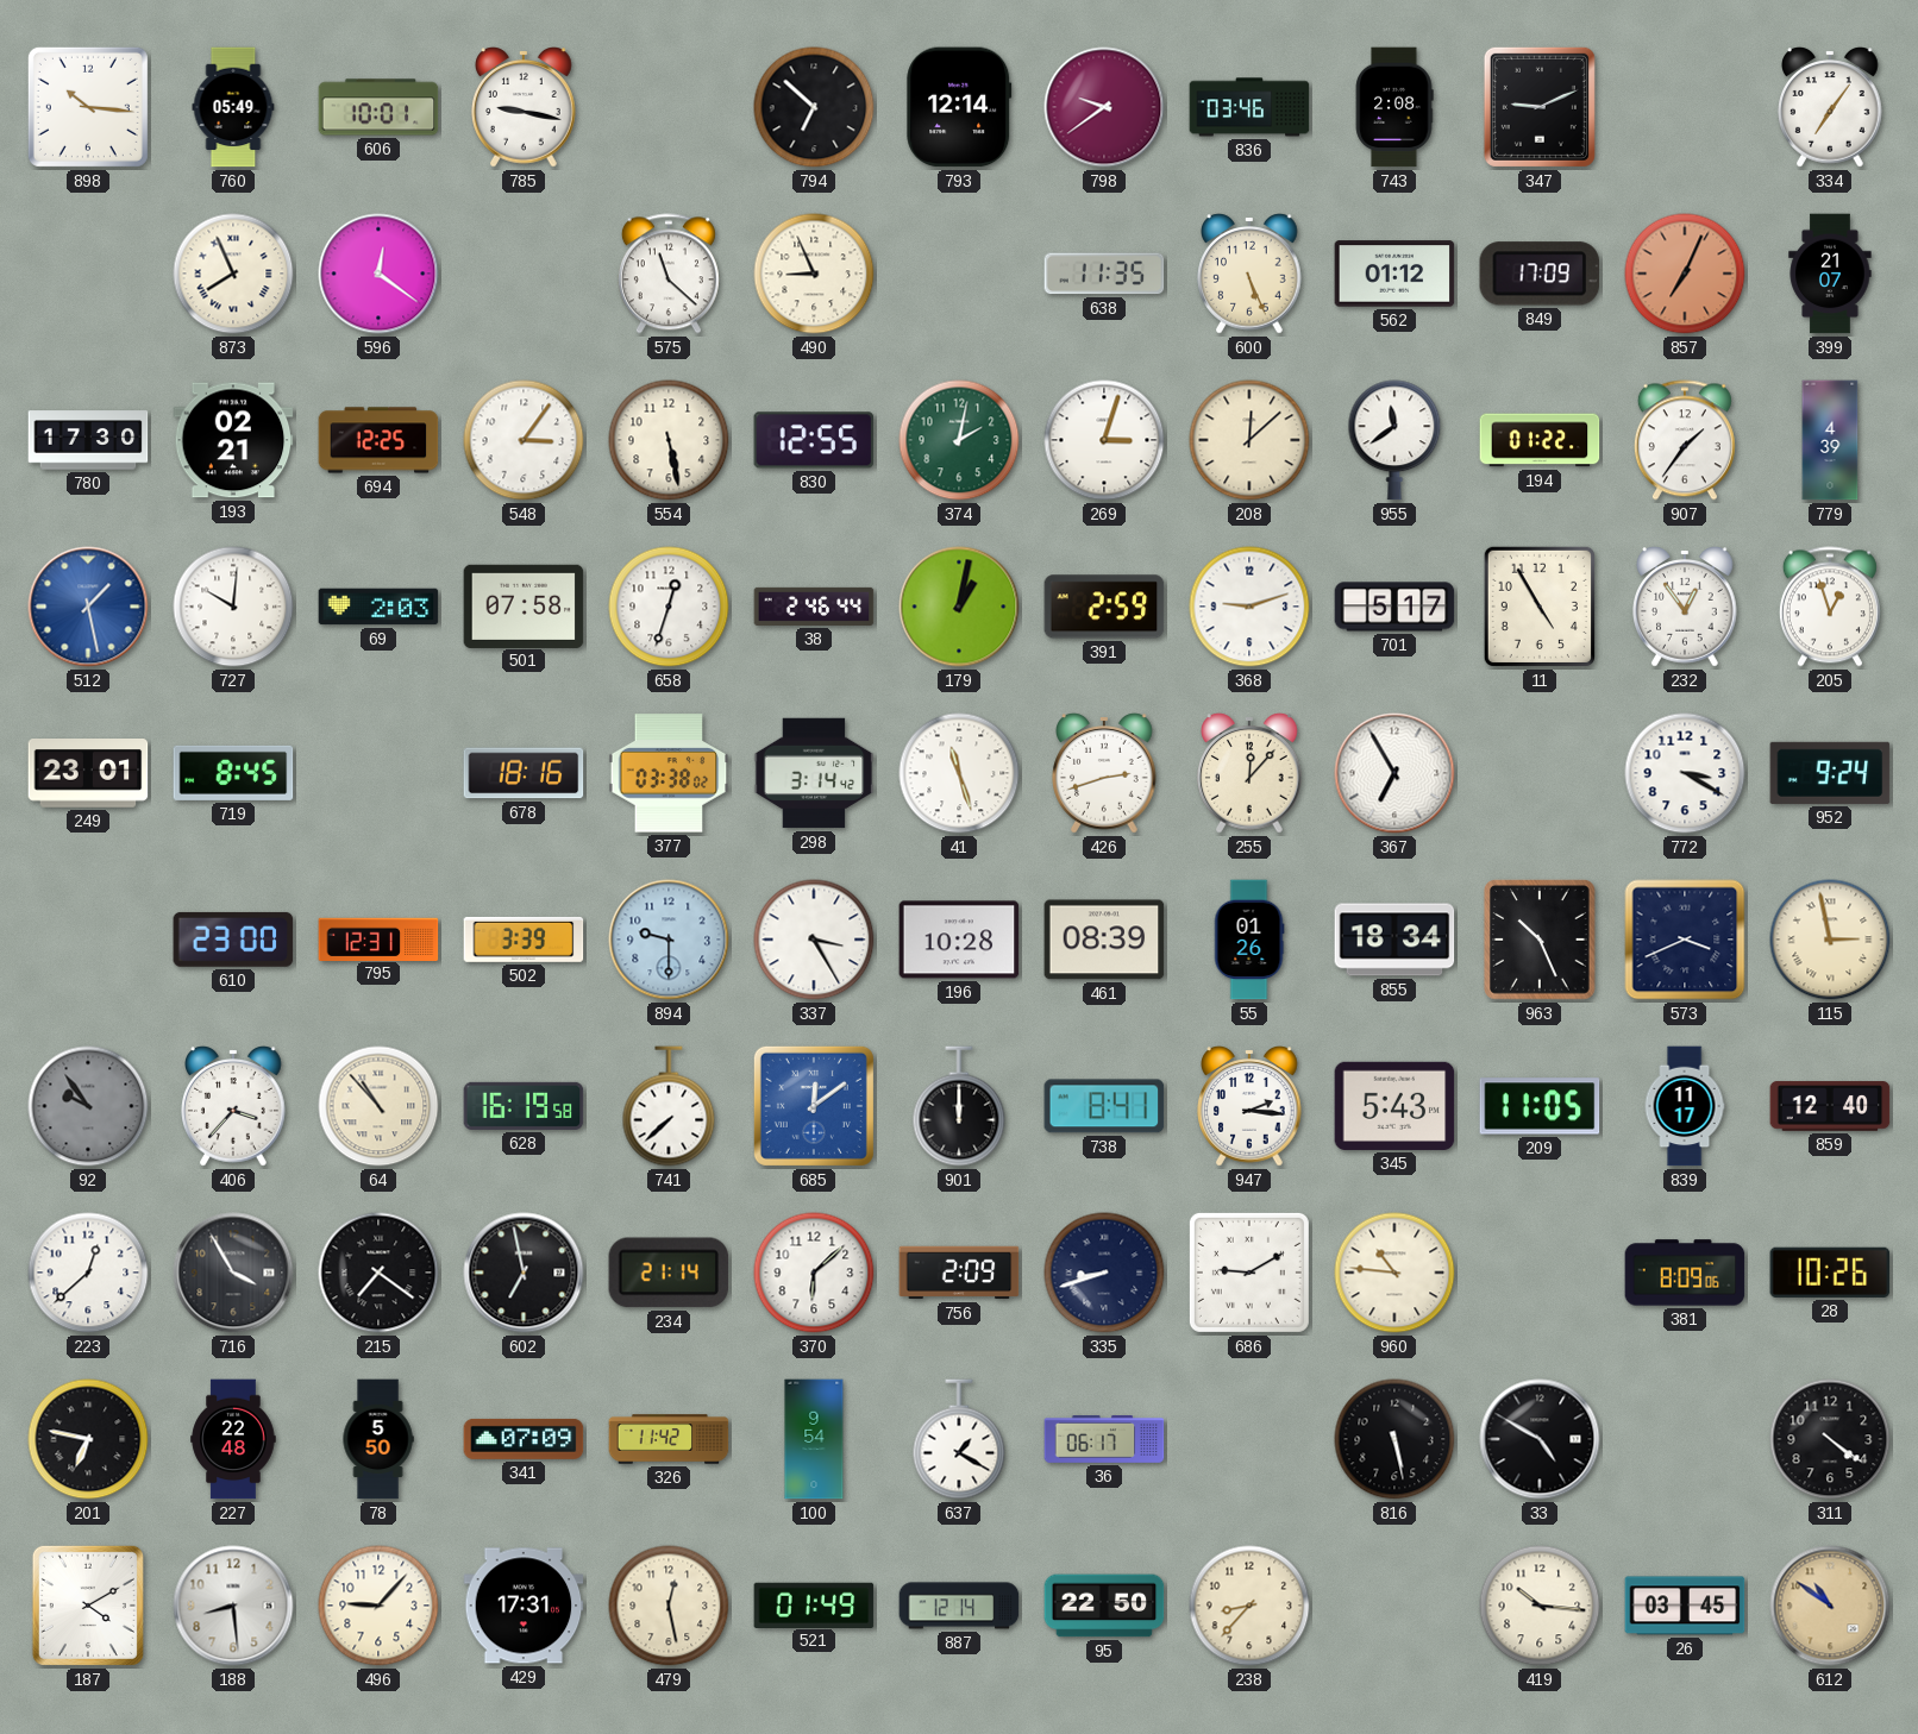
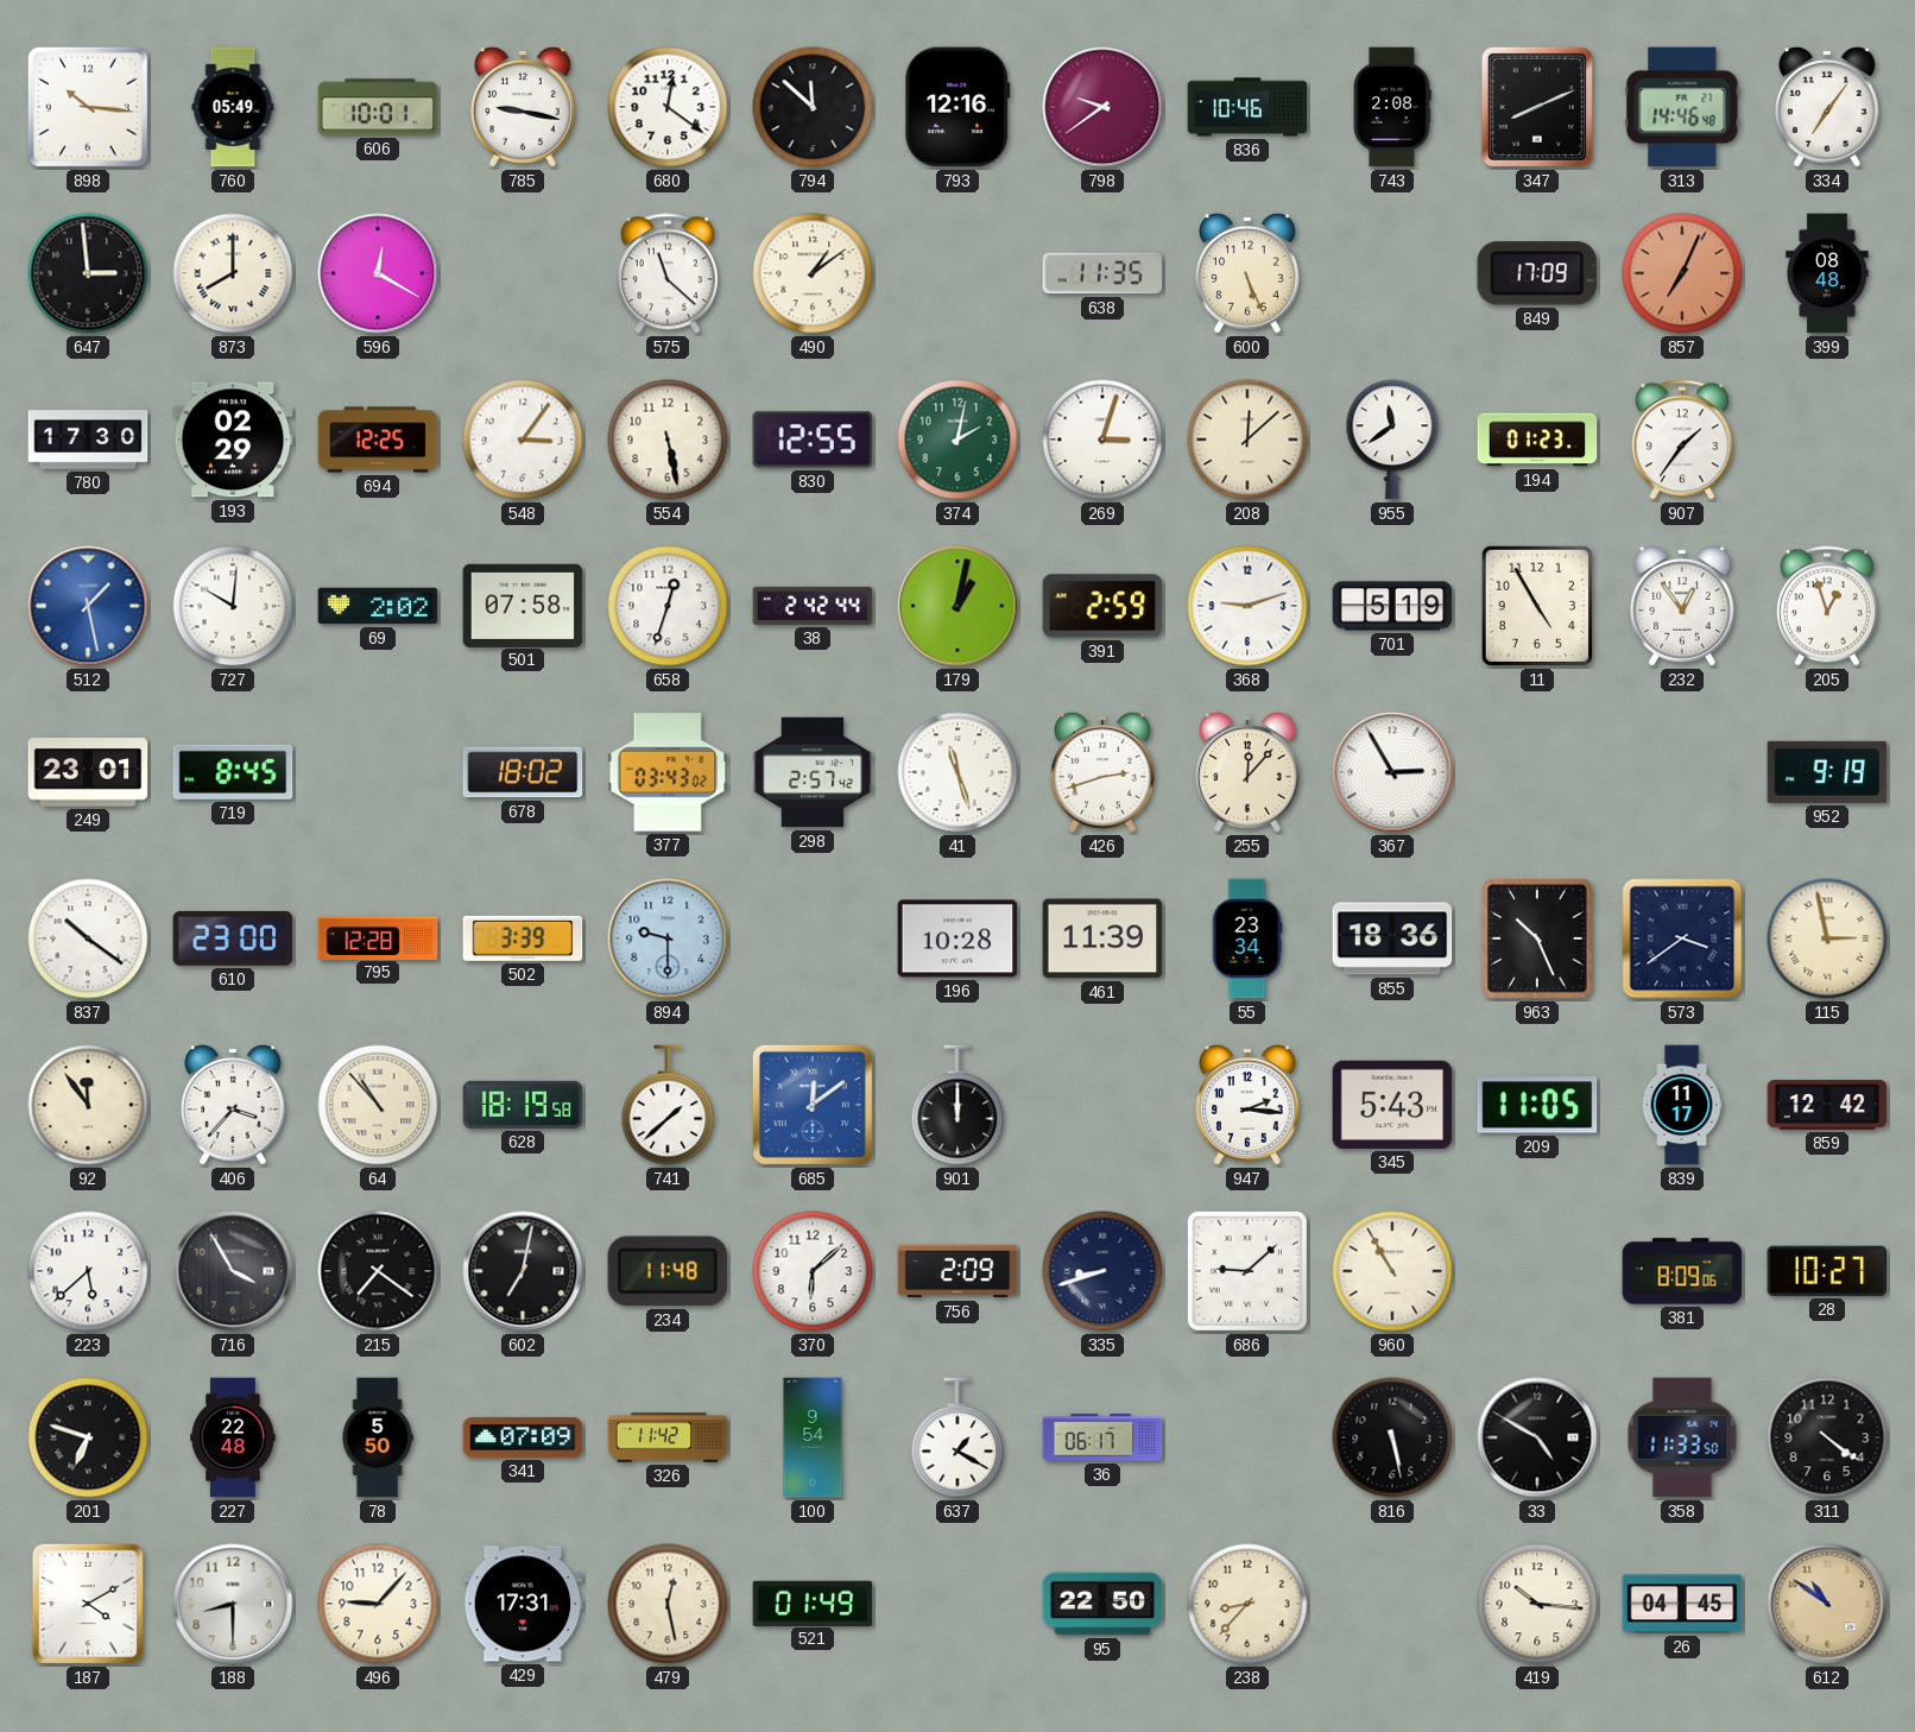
680: none -> 12:21
794: 6:52 -> 11:52
793: 12:14 -> 12:16
836: 03:46 -> 10:46
347: 9:11 -> 8:11
313: none -> 14:46
647: none -> 2:59
873: 7:56 -> 8:00
596: 12:21 -> 12:20
490: 8:56 -> 1:09
562: 01:12 -> none
399: 21:07 -> 08:48
193: 02:21 -> 02:29
194: 01:22 -> 01:23
779: 4:39 -> none
69: 2:03 -> 2:02
38: 2:46 -> 2:42
701: 5:17 -> 5:19
678: 18:16 -> 18:02
377: 03:38 -> 03:43
298: 3:14 -> 2:57
367: 6:55 -> 2:55
772: 3:20 -> none
952: 9:24 -> 9:19
837: none -> 10:21
795: 12:31 -> 12:28
337: 3:25 -> none
461: 08:39 -> 11:39
55: 01:26 -> 23:34
855: 18:34 -> 18:36
573: 3:41 -> 3:39
92: 9:54 -> 11:54
92 dial: grey -> cream
628: 16:19 -> 18:19
741: 7:38 -> 1:38
738: 8:41 -> none
859: 12:40 -> 12:42
223: 12:38 -> 5:38
602: 6:58 -> 7:02
234: 21:14 -> 11:48
686: 9:10 -> 9:08
960: 10:46 -> 10:55
28: 10:26 -> 10:27
201: 6:47 -> 6:48
358: none -> 11:33
188: 8:29 -> 8:30
887: 12:14 -> none
26: 03:45 -> 04:45
